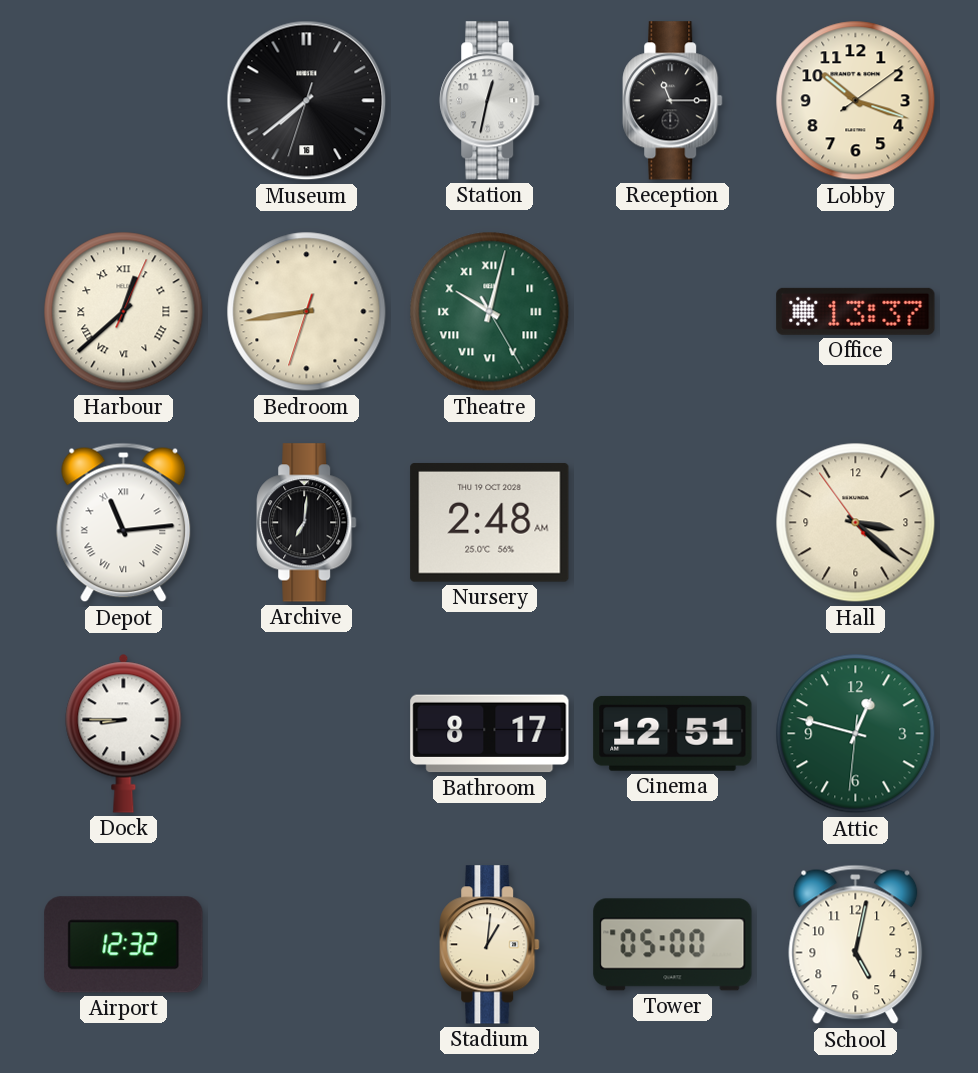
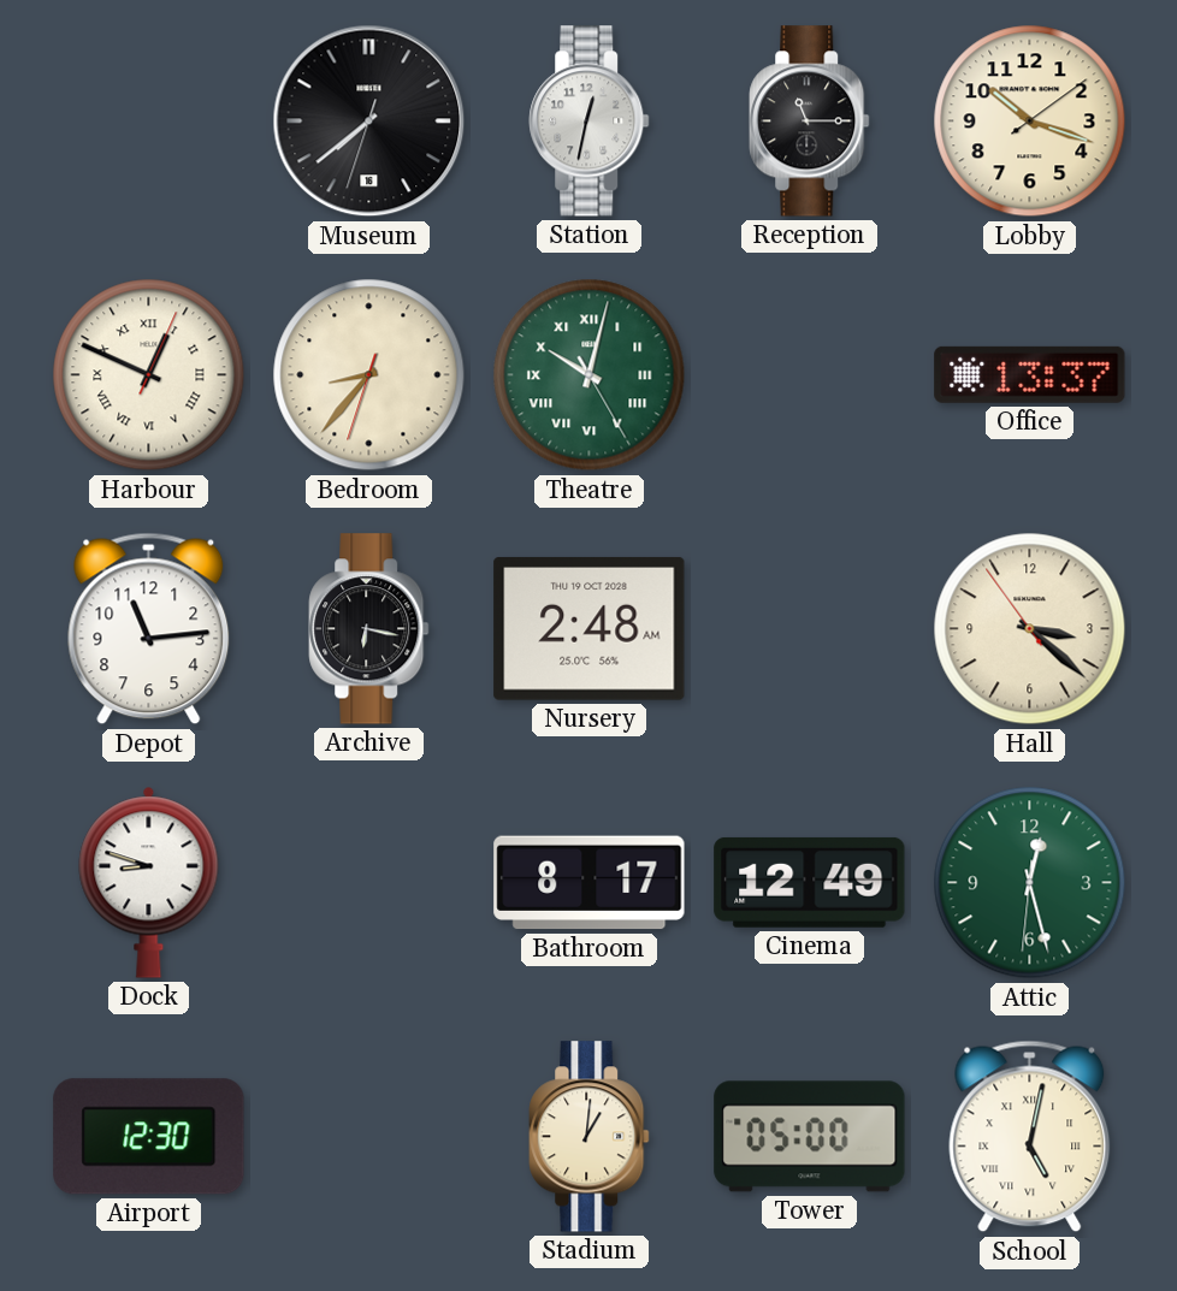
Harbour: 12:38 -> 12:49
Bedroom: 8:43 -> 8:36
Depot numerals: Roman -> Arabic
Archive: 7:01 -> 6:17
Dock: 8:45 -> 8:48
Cinema: 12:51 -> 12:49
Attic: 12:47 -> 12:27
Airport: 12:32 -> 12:30
School numerals: Arabic -> Roman
